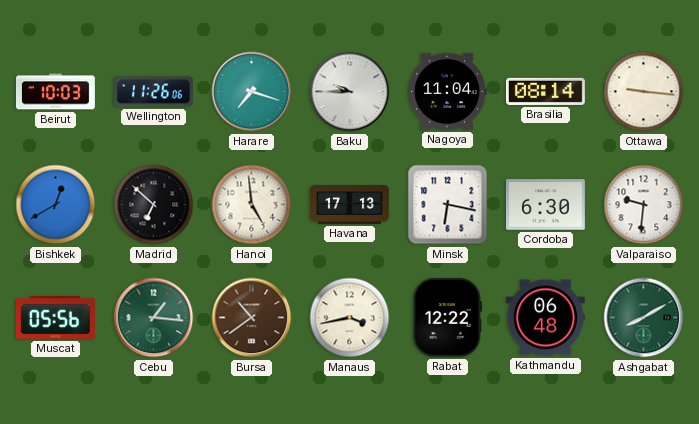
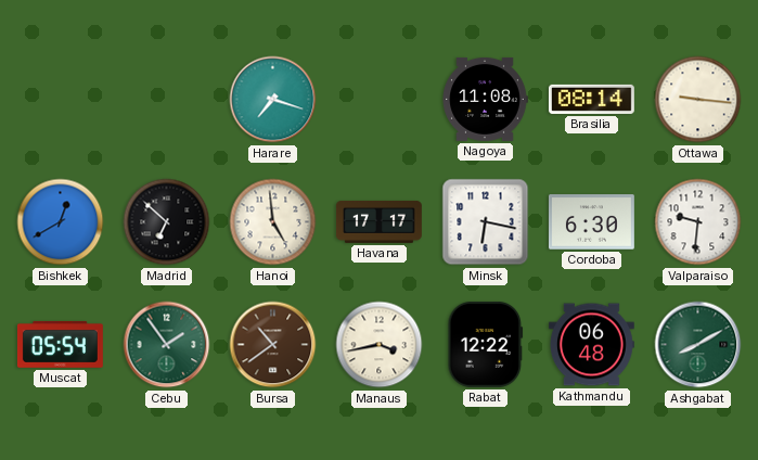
Beirut: 10:03 -> none
Wellington: 11:26 -> none
Baku: 9:45 -> none
Nagoya: 11:04 -> 11:08
Havana: 17:13 -> 17:17
Muscat: 05:56 -> 05:54
Cebu: 1:16 -> 1:54
